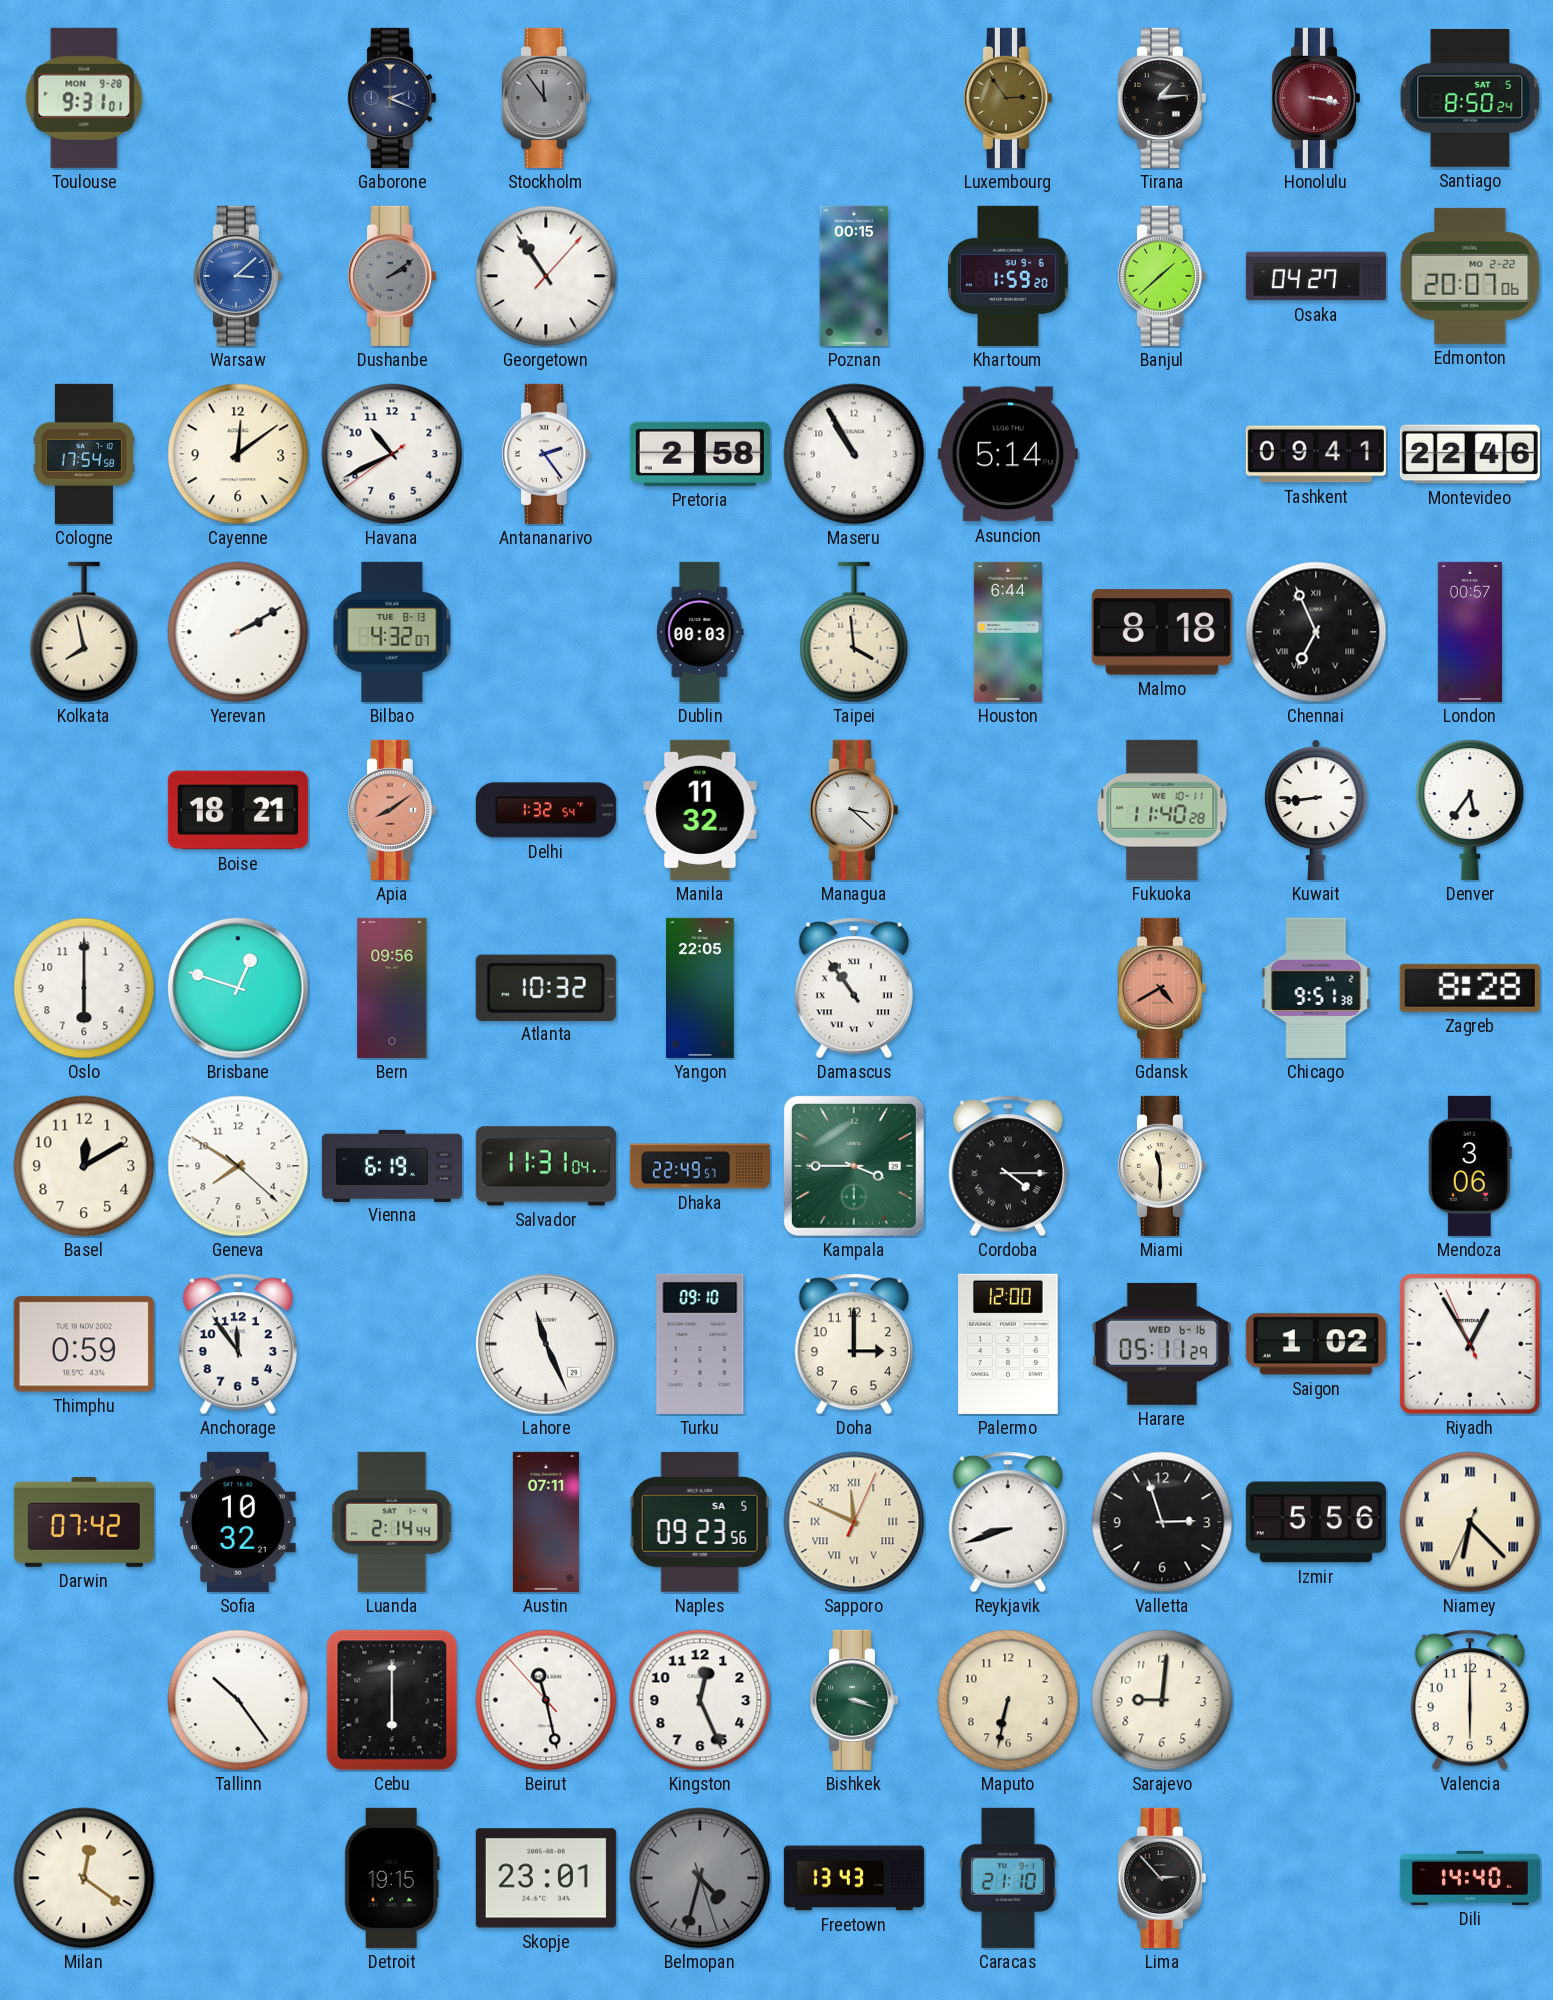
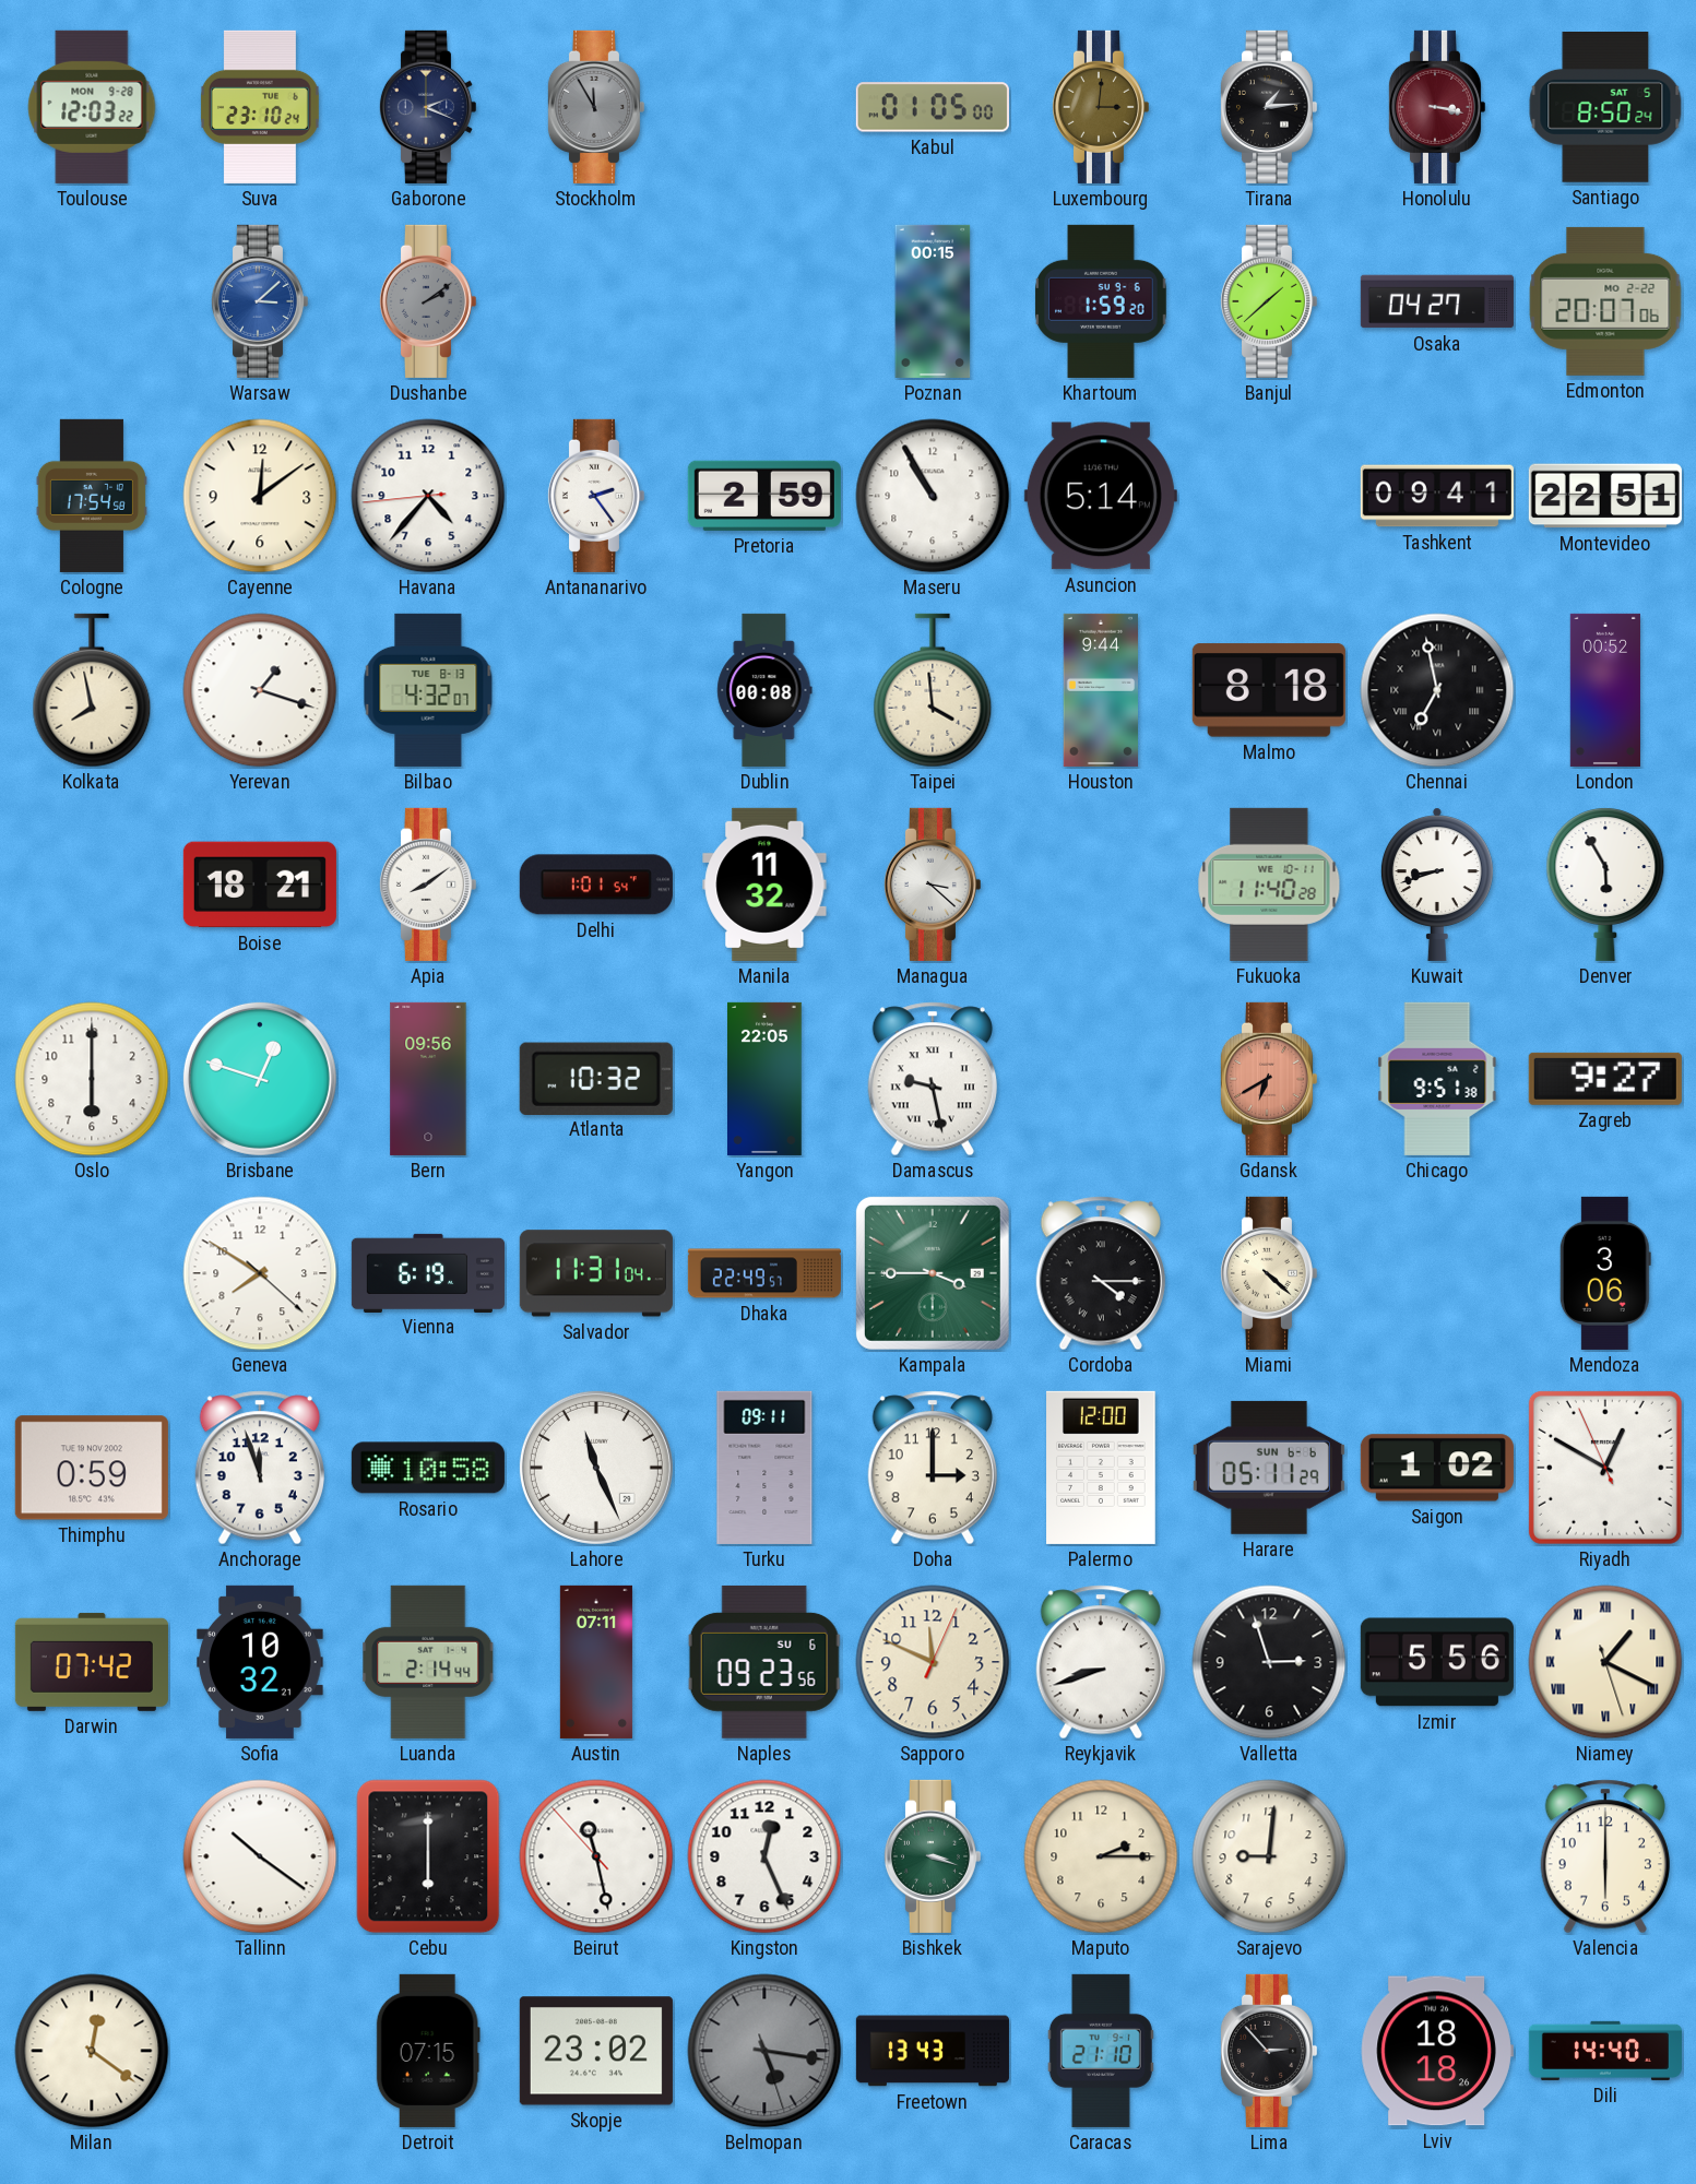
Toulouse: 9:31 -> 12:03
Suva: none -> 23:10
Stockholm: 11:54 -> 11:55
Kabul: none -> 01:05
Luxembourg: 2:54 -> 3:01
Georgetown: 10:54 -> none
Havana: 10:40 -> 4:36
Pretoria: 2:58 -> 2:59
Montevideo: 22:46 -> 22:51
Yerevan: 2:10 -> 1:18
Dublin: 00:03 -> 00:08
Houston: 6:44 -> 9:44
Chennai: 6:56 -> 6:58
London: 00:57 -> 00:52
Apia dial: salmon -> white
Delhi: 1:32 -> 1:01
Kuwait: 8:44 -> 8:42
Denver: 5:36 -> 5:55
Damascus: 10:54 -> 9:28
Gdansk: 4:40 -> 6:40
Zagreb: 8:28 -> 9:27
Basel: 12:10 -> none
Miami: 11:30 -> 4:22
Anchorage: 11:54 -> 11:57
Rosario: none -> 10:58
Turku: 09:10 -> 09:11
Harare date: WED 6-16 -> SUN 6-6
Riyadh: 12:54 -> 12:49
Naples date: SA 5 -> SU 6
Sapporo numerals: Roman -> Arabic
Niamey: 6:22 -> 1:19
Tallinn: 10:24 -> 10:21
Maputo: 6:32 -> 2:15
Detroit: 19:15 -> 07:15
Skopje: 23:01 -> 23:02
Belmopan: 4:32 -> 5:16
Lviv: none -> 18:18
